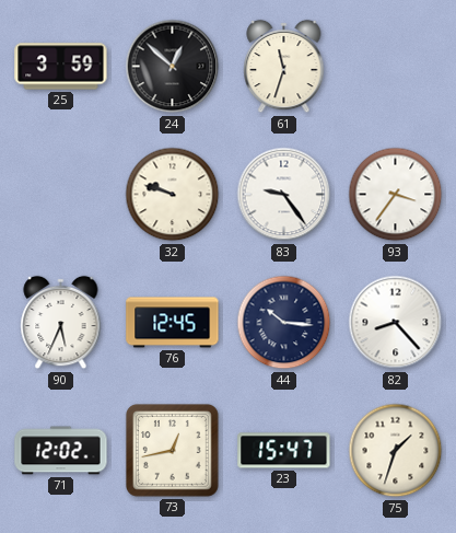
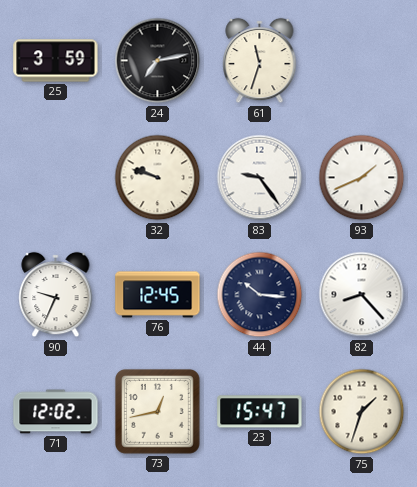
24: 12:52 -> 7:13
93: 3:36 -> 1:41
90: 5:34 -> 9:34
